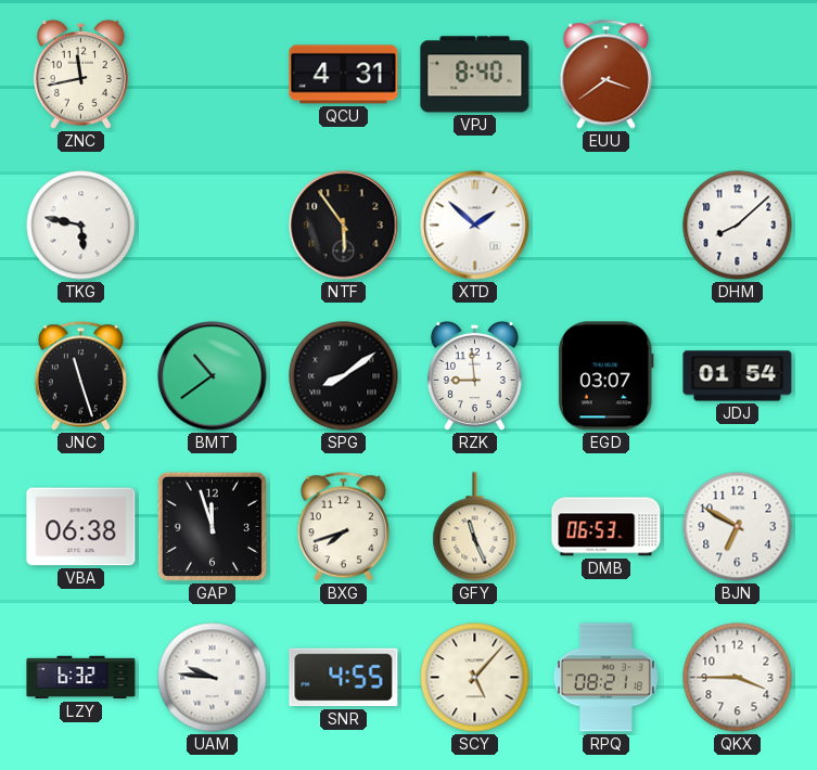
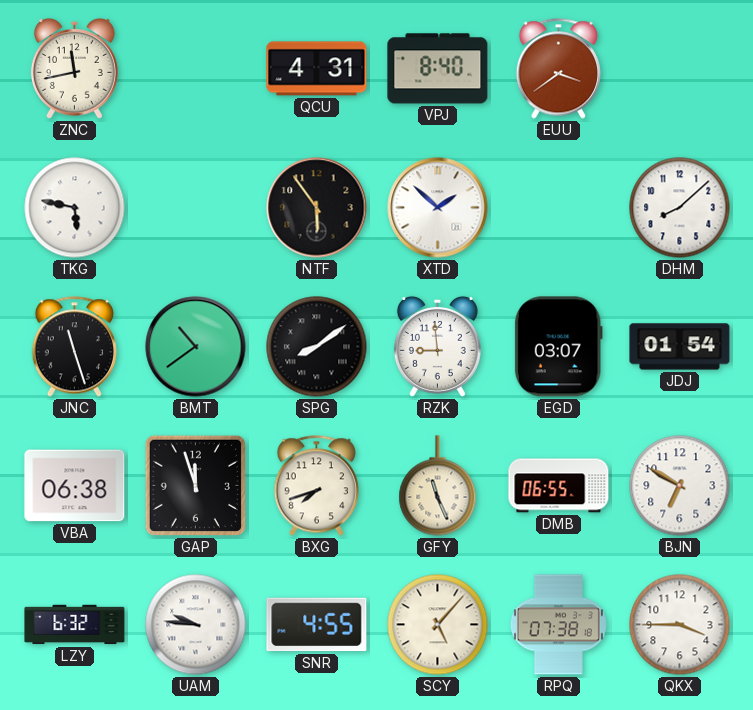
DMB: 06:53 -> 06:55
RPQ: 08:21 -> 07:38
